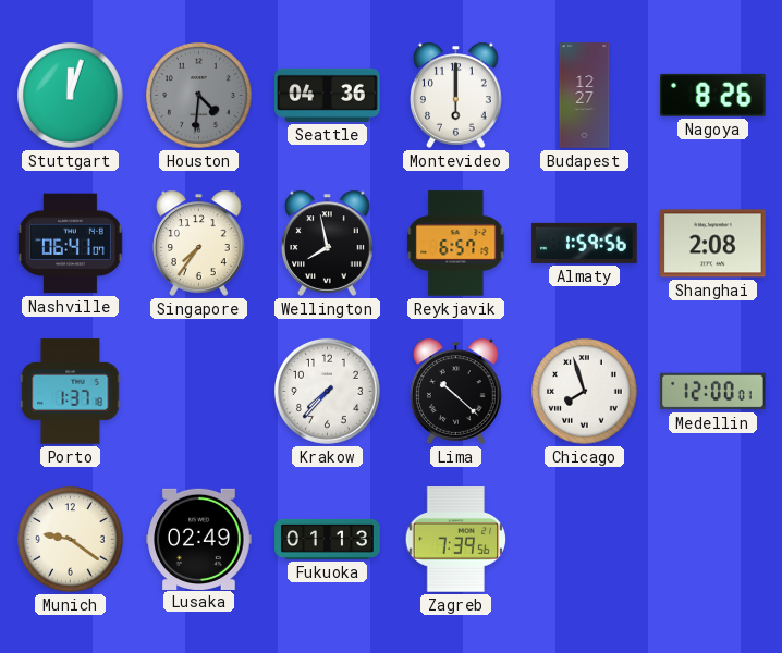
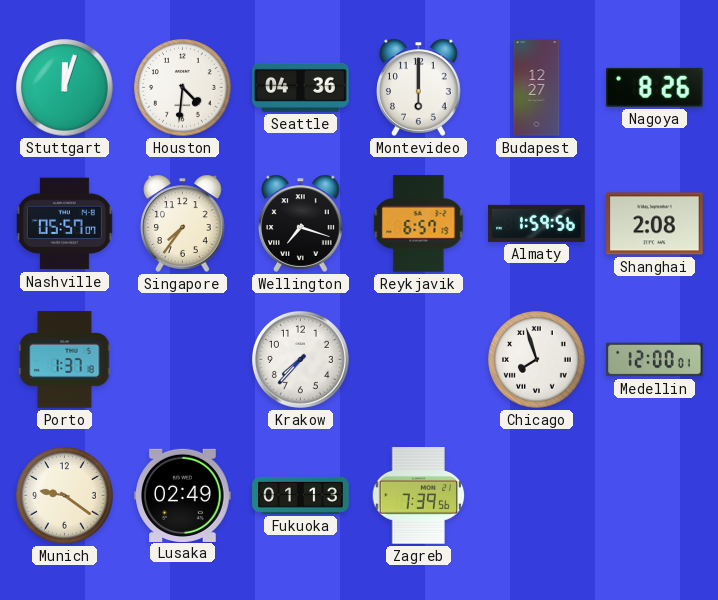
Houston dial: grey -> white
Nashville: 06:41 -> 05:57
Wellington: 7:58 -> 7:18
Lima: 10:22 -> none
